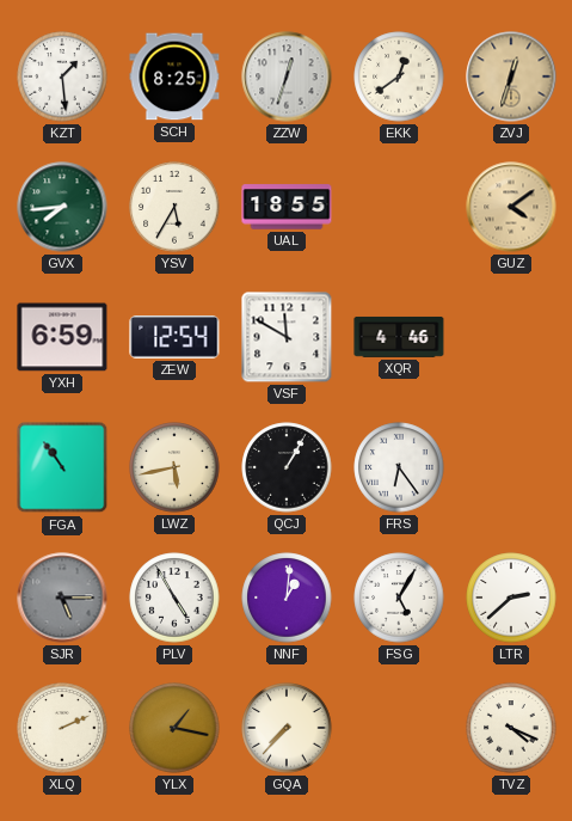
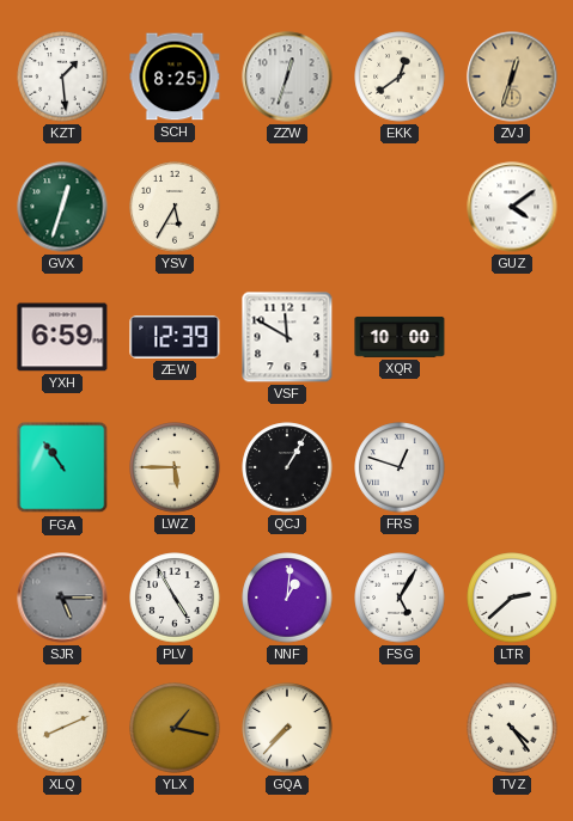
GVX: 7:44 -> 12:33
UAL: 18:55 -> none
GUZ dial: champagne -> white
ZEW: 12:54 -> 12:39
XQR: 4:46 -> 10:00
LWZ: 5:43 -> 5:45
FRS: 6:24 -> 12:48
XLQ: 2:11 -> 8:11
TVZ: 4:19 -> 4:24
